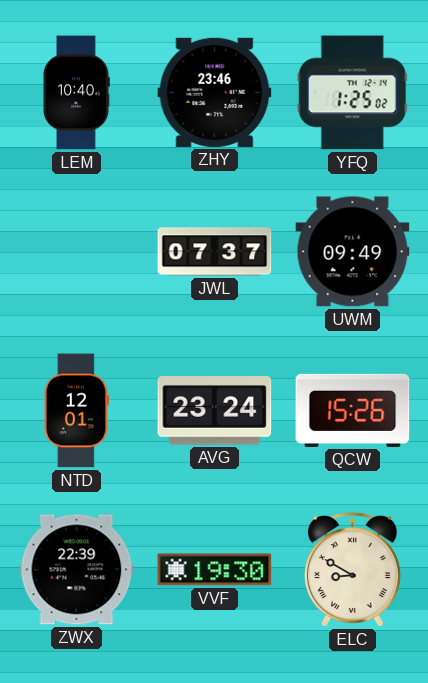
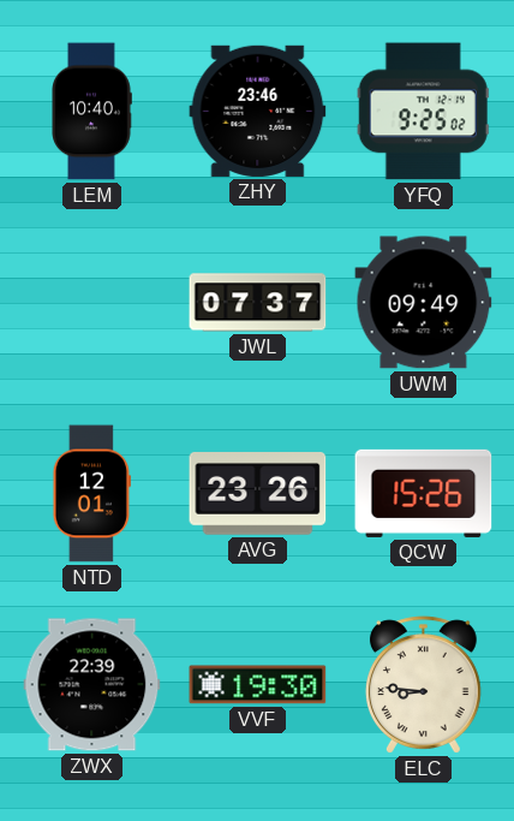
YFQ: 1:25 -> 9:25
AVG: 23:24 -> 23:26
ELC: 8:50 -> 8:46
